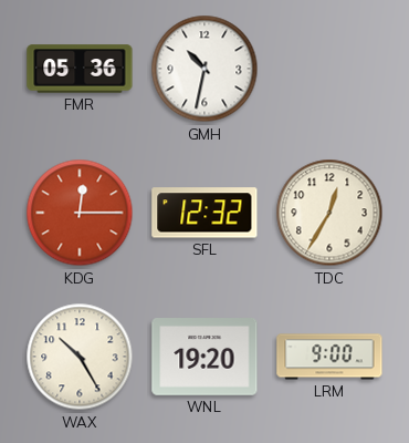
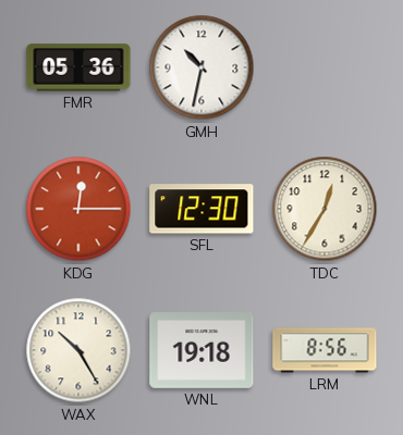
SFL: 12:32 -> 12:30
WNL: 19:20 -> 19:18
LRM: 9:00 -> 8:56
